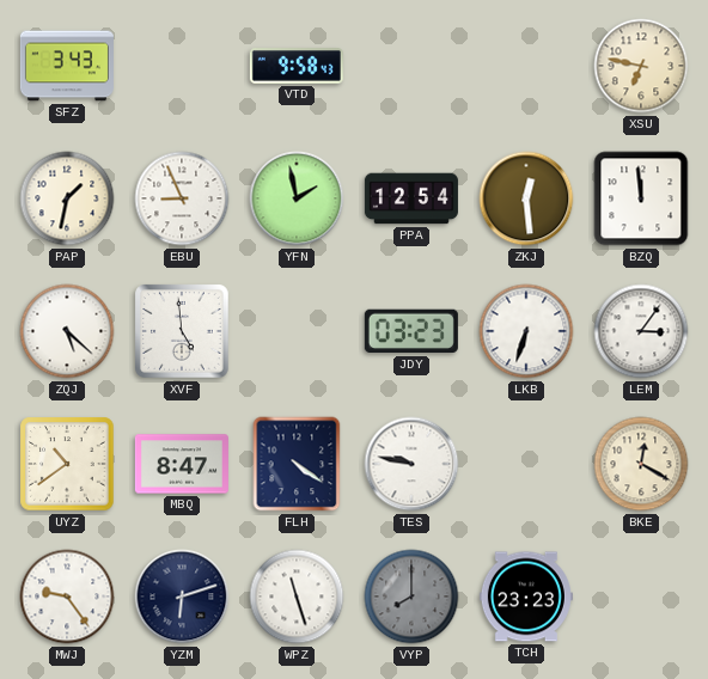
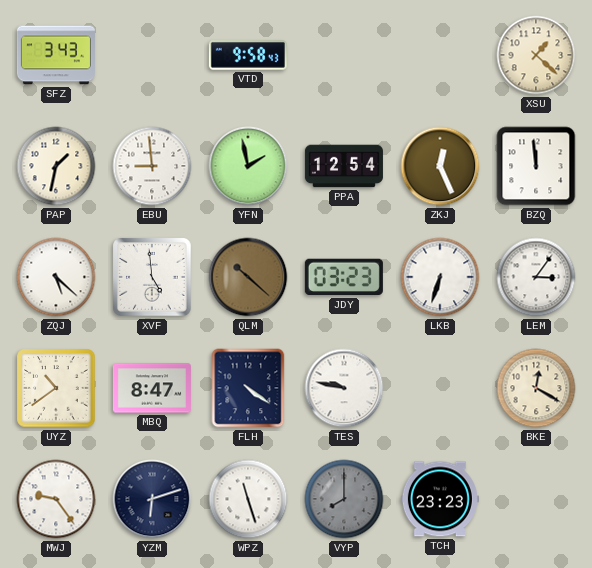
XSU: 6:47 -> 1:22
EBU: 8:56 -> 8:59
ZKJ: 12:29 -> 12:26
QLM: none -> 10:22
